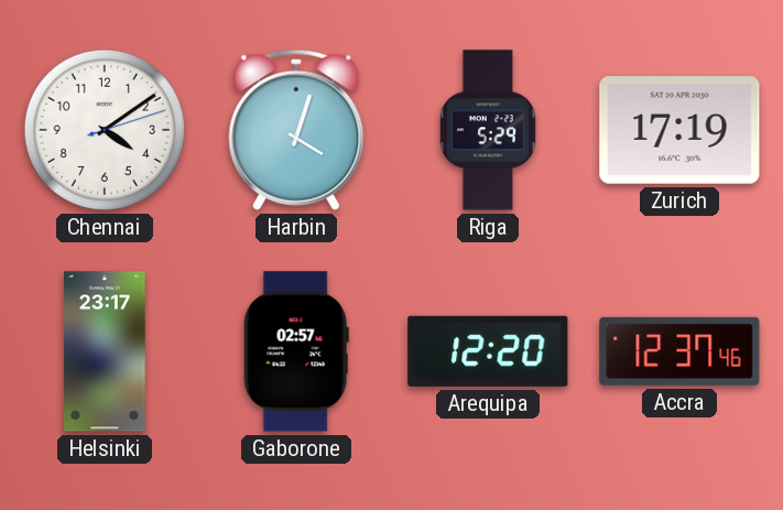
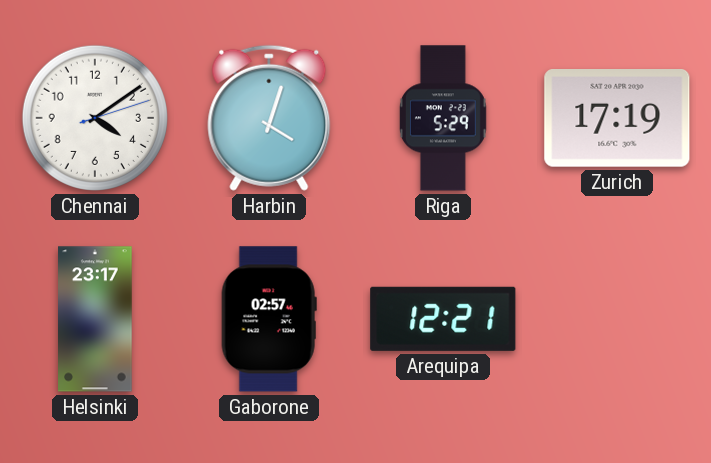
Arequipa: 12:20 -> 12:21
Accra: 12:37 -> none
